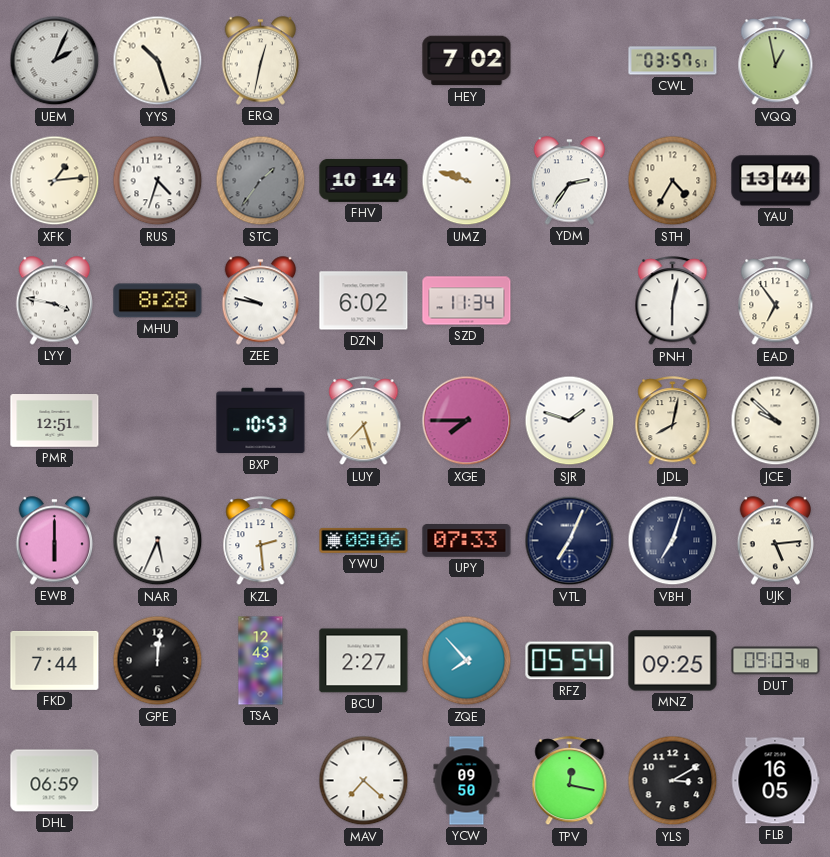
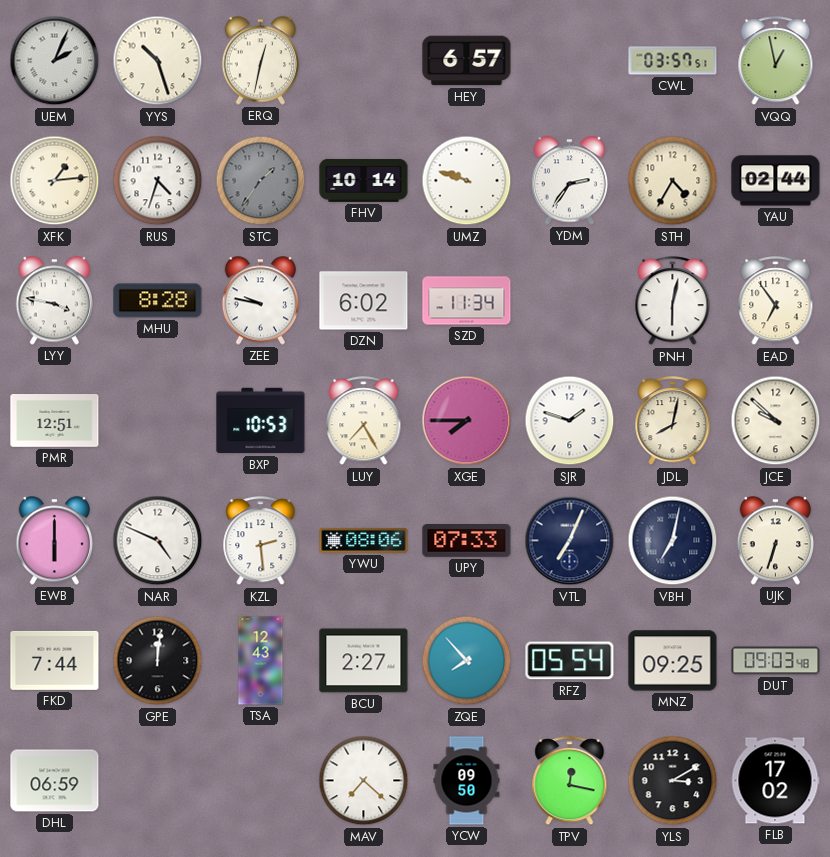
HEY: 7:02 -> 6:57
YAU: 13:44 -> 02:44
LUY: 7:27 -> 7:25
NAR: 5:34 -> 4:49
VBH: 7:03 -> 7:02
UJK: 5:14 -> 6:33
FLB: 16:05 -> 17:02
